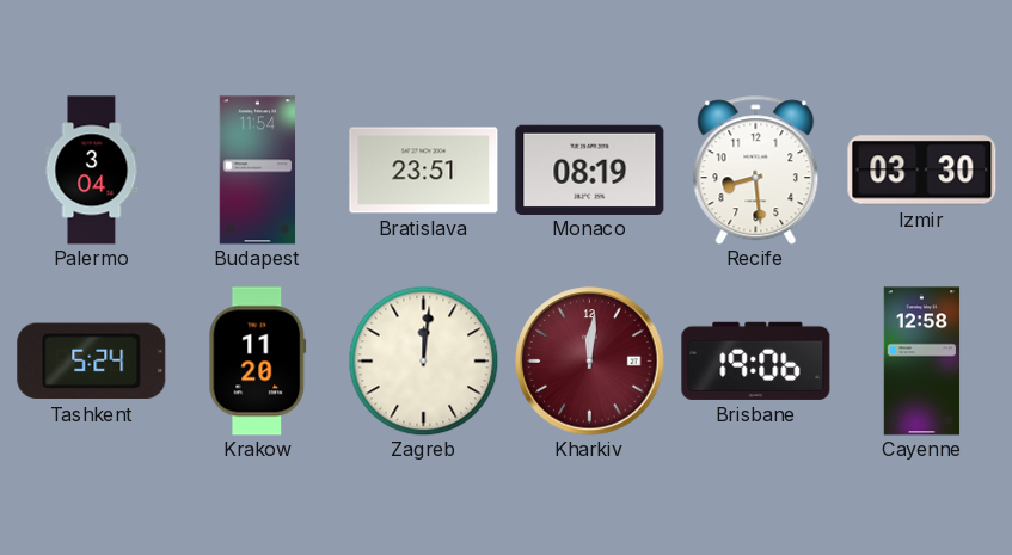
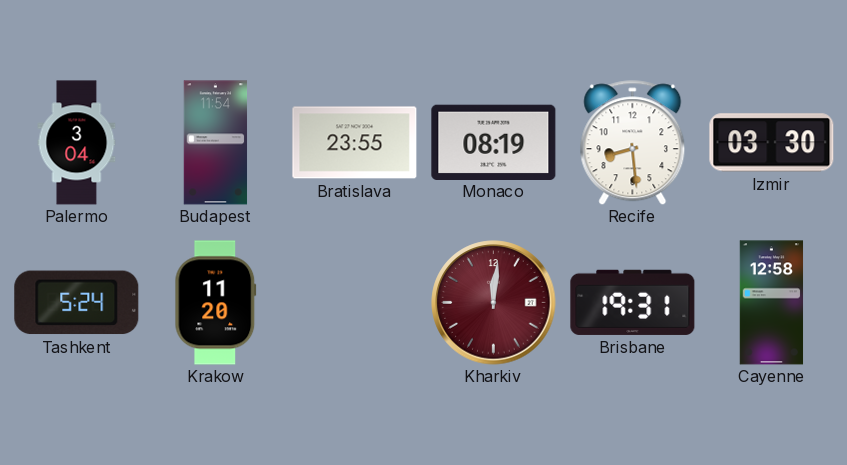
Bratislava: 23:51 -> 23:55
Zagreb: 12:01 -> none
Brisbane: 19:06 -> 19:31
